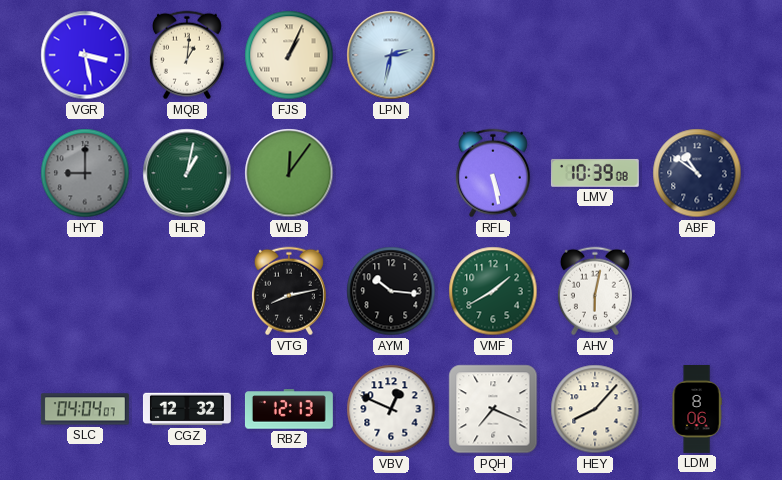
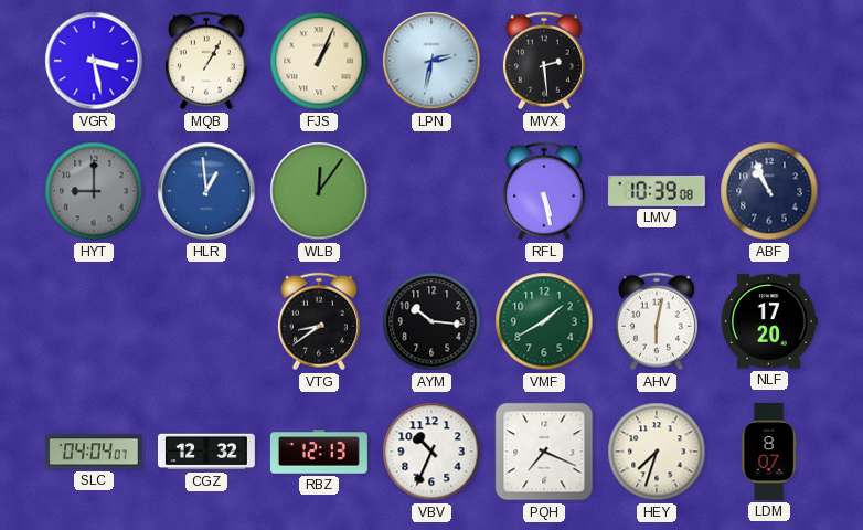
MQB: 1:01 -> 1:05
MVX: none -> 2:29
HLR: 1:02 -> 12:59
HLR dial: green -> blue
ABF: 10:51 -> 10:56
VTG: 8:13 -> 8:39
NLF: none -> 17:20
VBV: 12:49 -> 10:34
HEY: 8:07 -> 7:33
LDM: 8:06 -> 8:07
